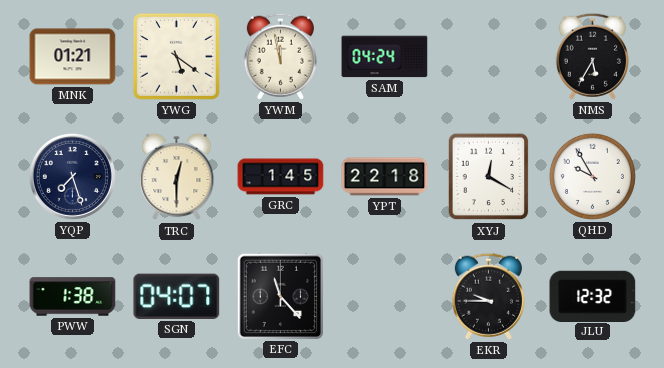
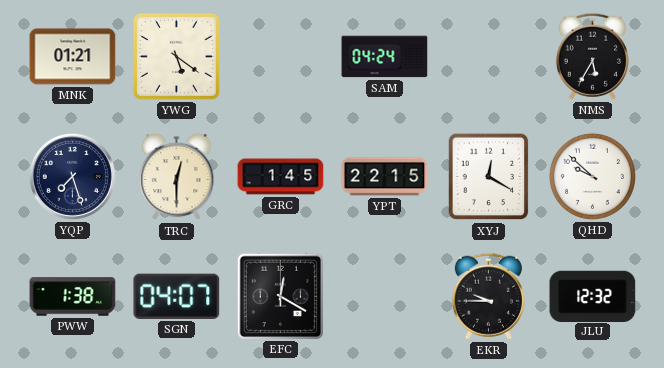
YWM: 11:58 -> none
YPT: 22:18 -> 22:15
QHD: 9:55 -> 9:52
EFC: 11:23 -> 12:20
